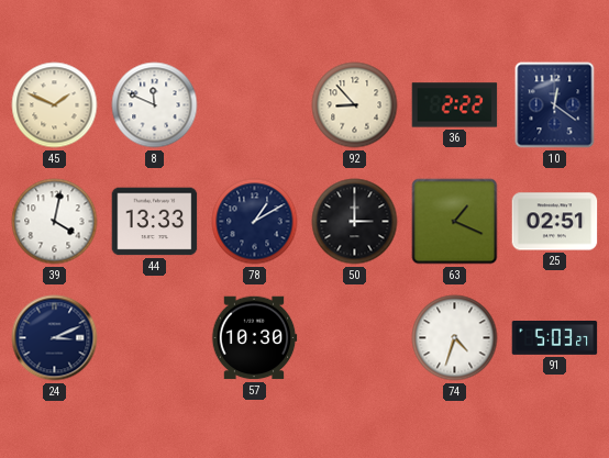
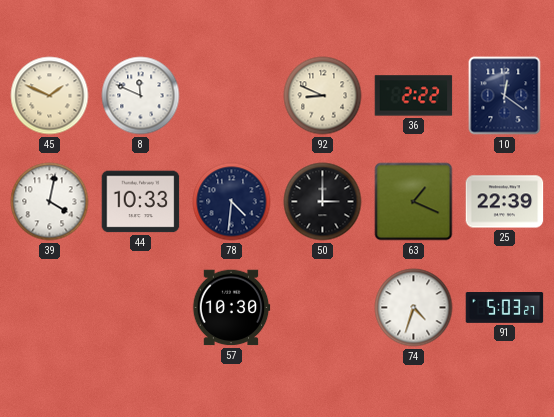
92: 8:53 -> 8:49
44: 13:33 -> 10:33
78: 1:10 -> 4:31
25: 02:51 -> 22:39
24: 3:11 -> none
